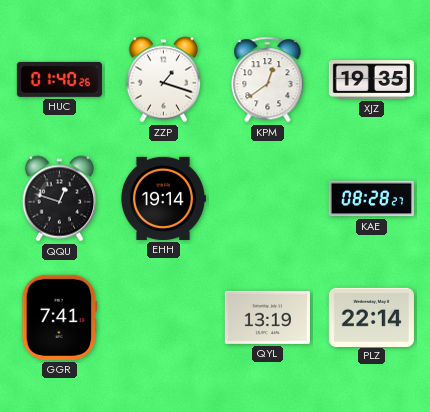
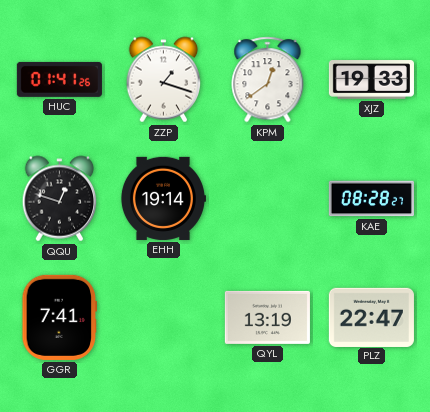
HUC: 01:40 -> 01:41
XJZ: 19:35 -> 19:33
PLZ: 22:14 -> 22:47
